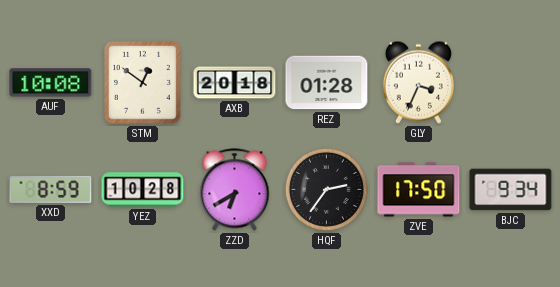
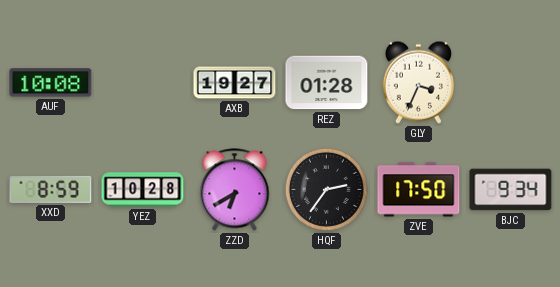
STM: 12:51 -> none
AXB: 20:18 -> 19:27
